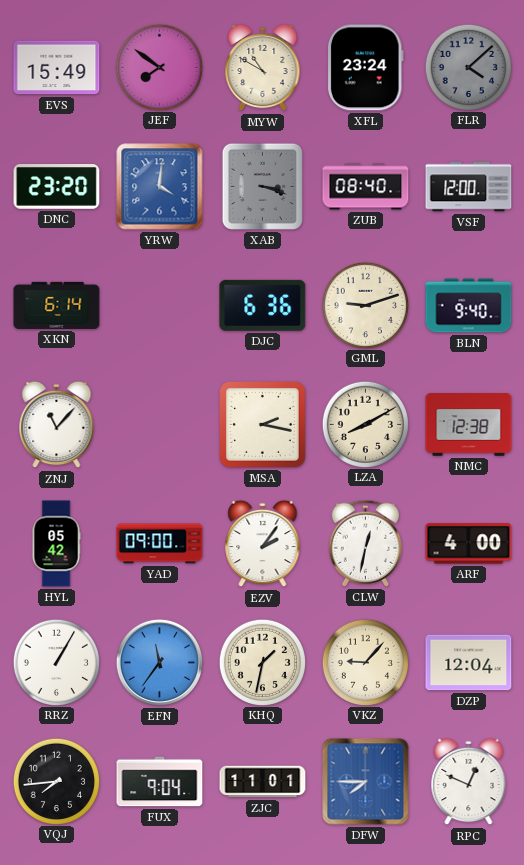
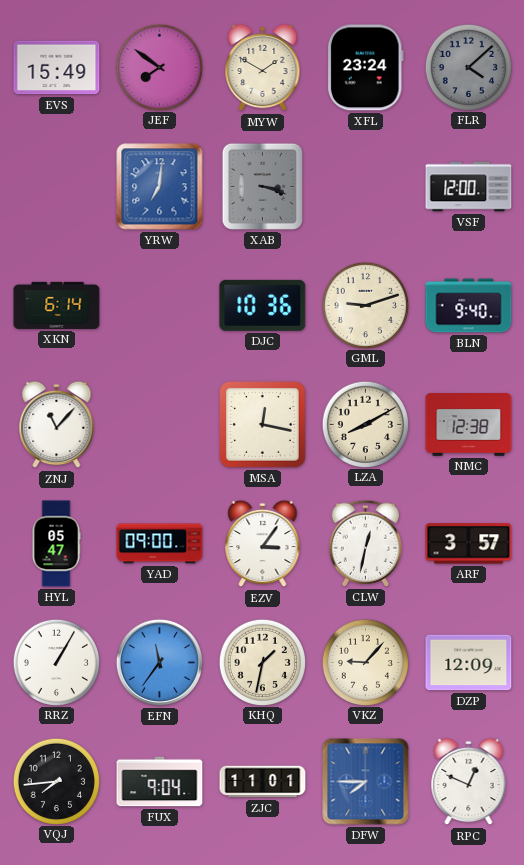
MYW: 10:50 -> 1:50
DNC: 23:20 -> none
YRW: 4:01 -> 7:01
ZUB: 08:40 -> none
DJC: 6:36 -> 10:36
MSA: 2:17 -> 12:17
HYL: 05:42 -> 05:47
EZV: 2:06 -> 3:06
ARF: 4:00 -> 3:57
DZP: 12:04 -> 12:09
